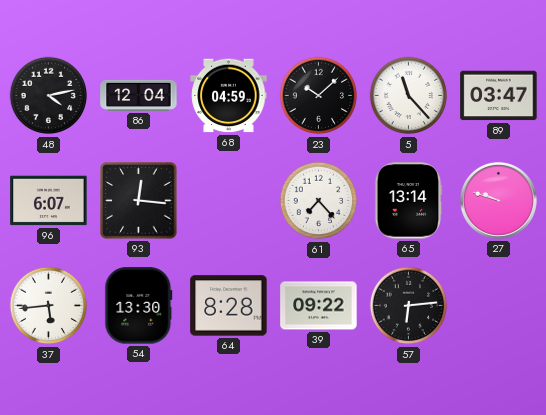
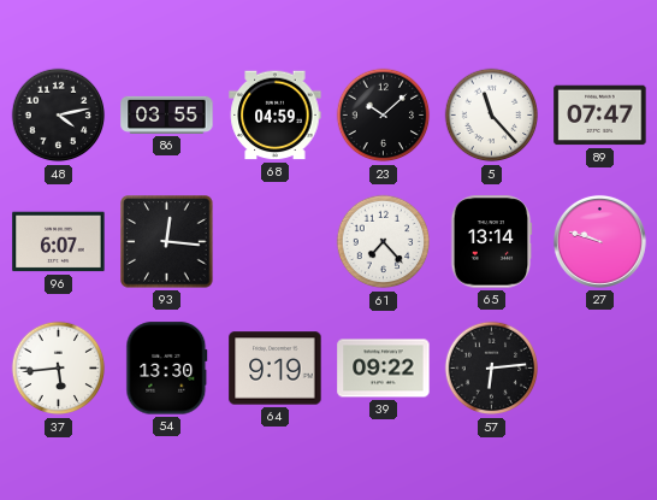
86: 12:04 -> 03:55
89: 03:47 -> 07:47
64: 8:28 -> 9:19
